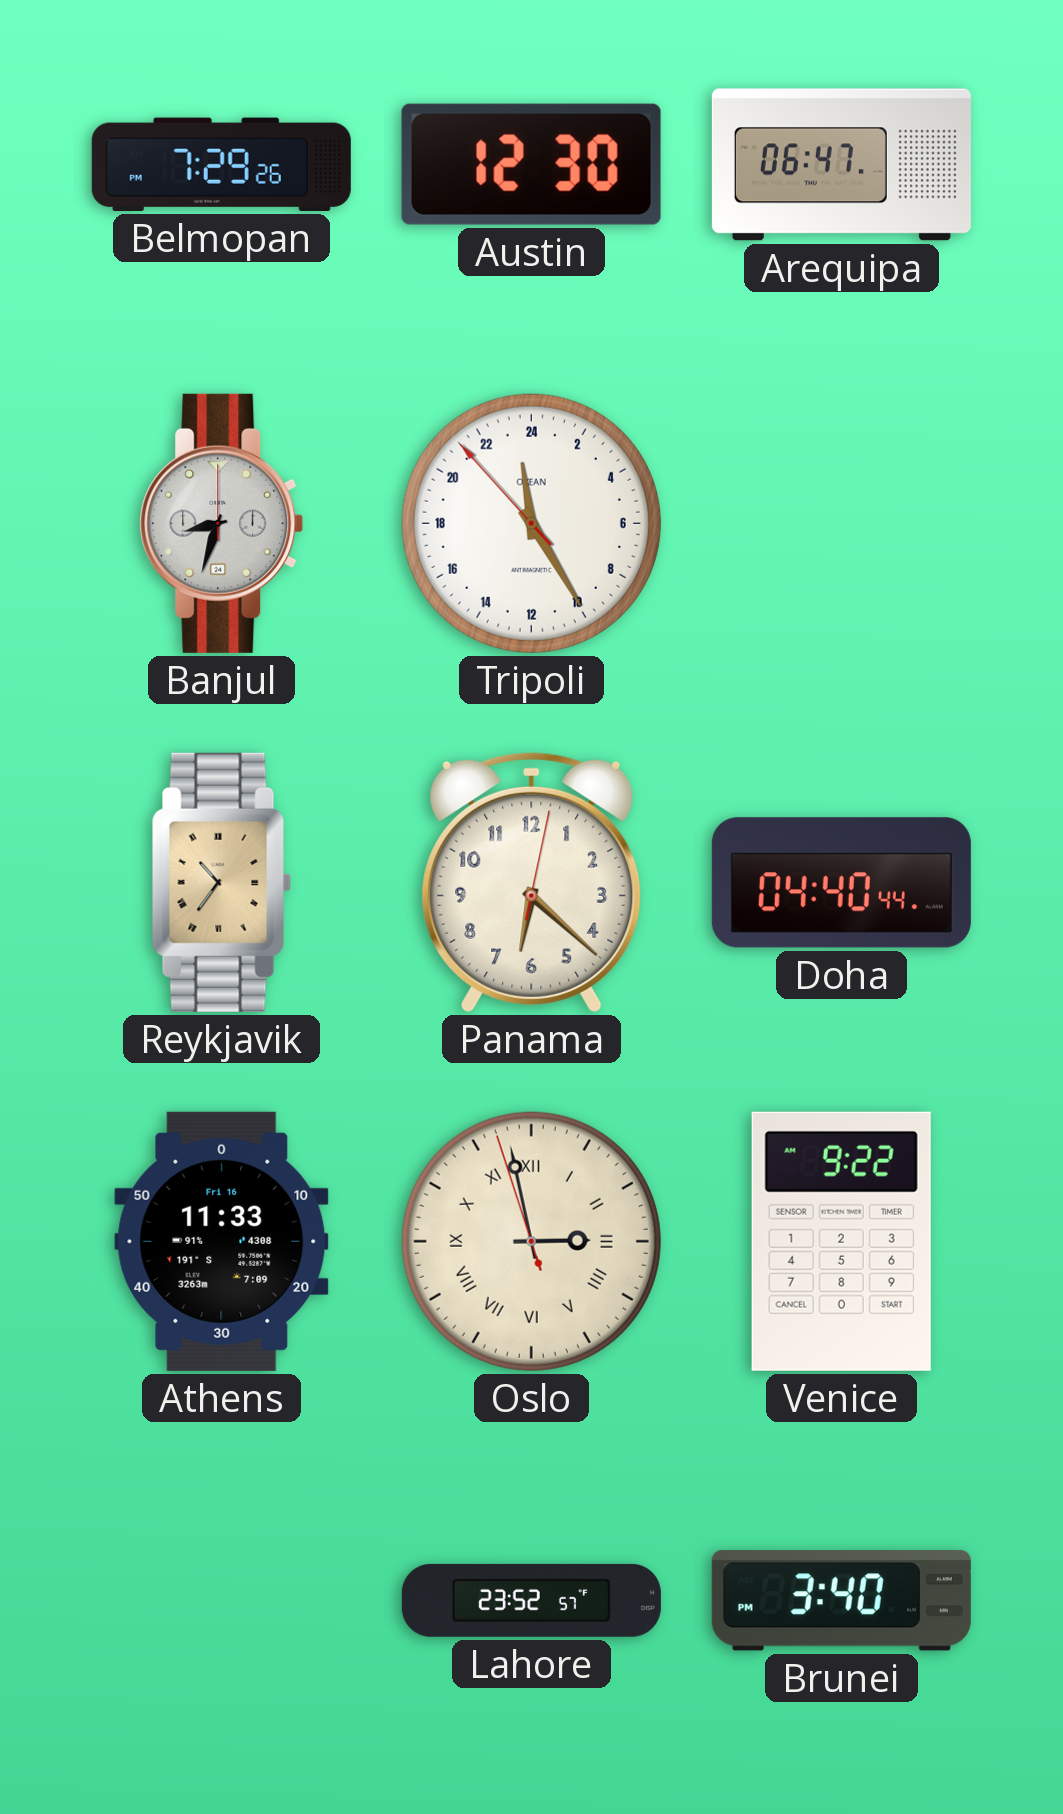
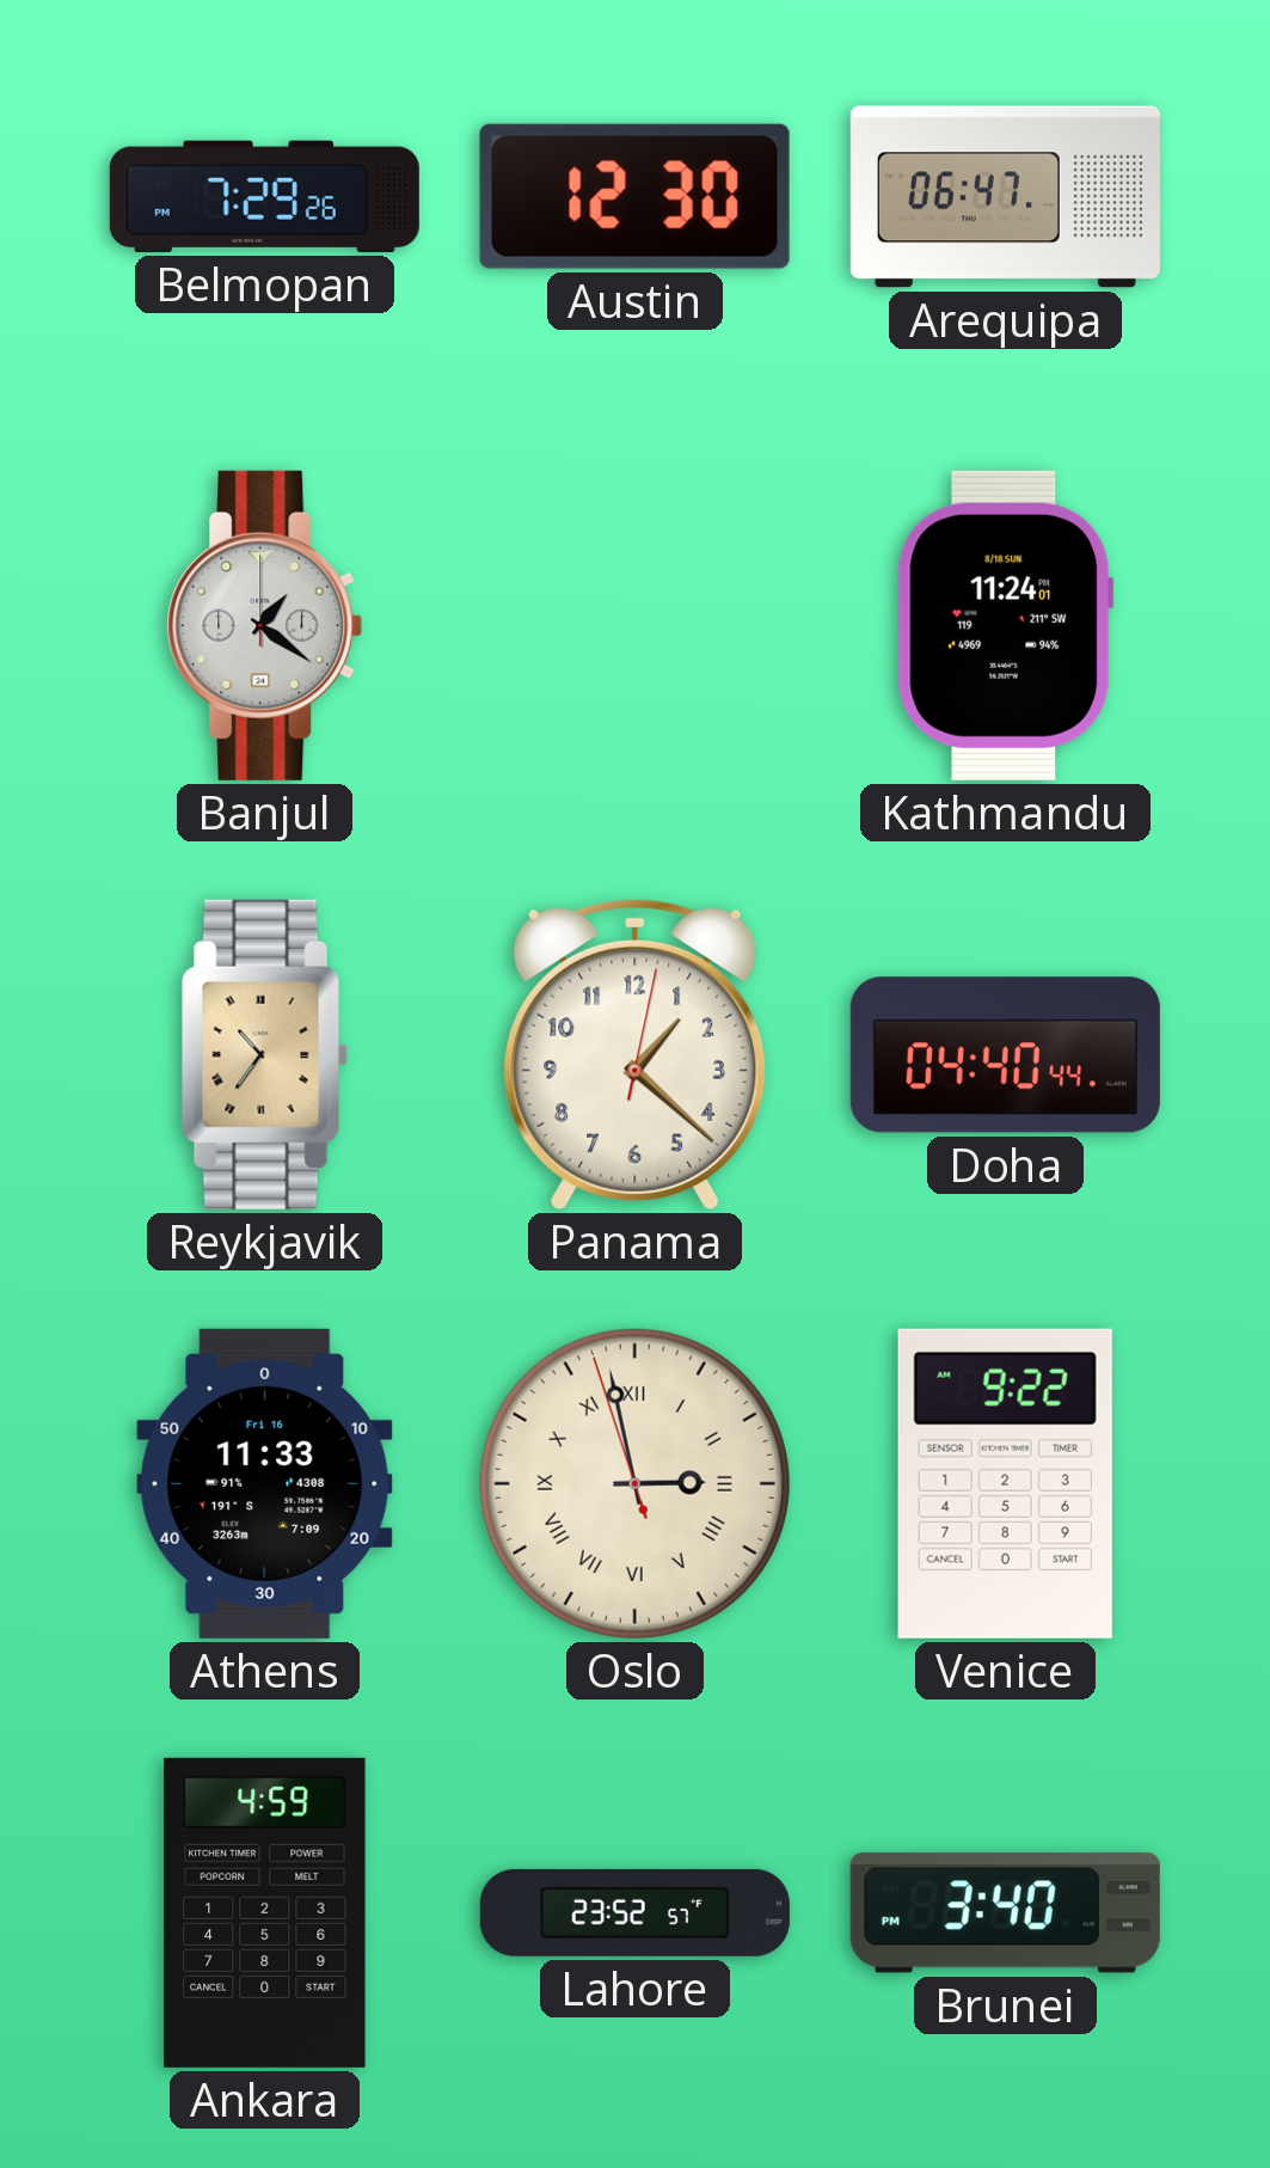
Banjul: 8:33 -> 1:21
Tripoli: 23:24 -> none
Kathmandu: none -> 11:24
Panama: 6:22 -> 1:22
Ankara: none -> 4:59
